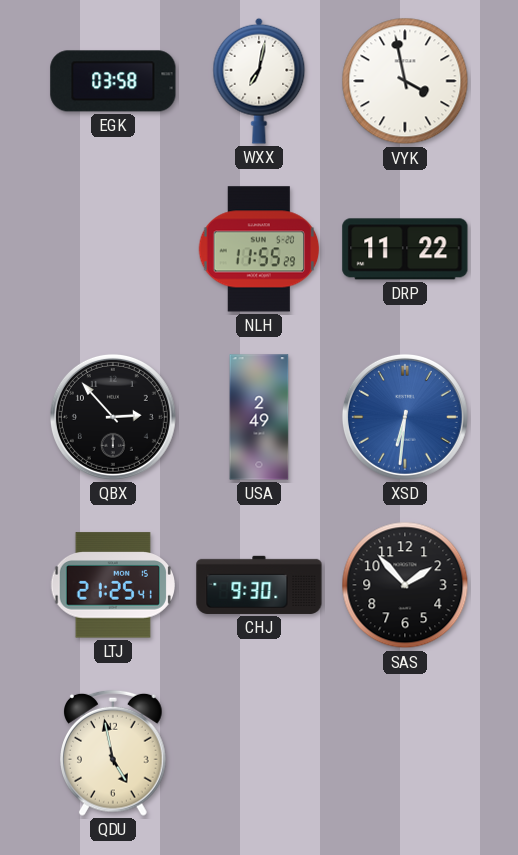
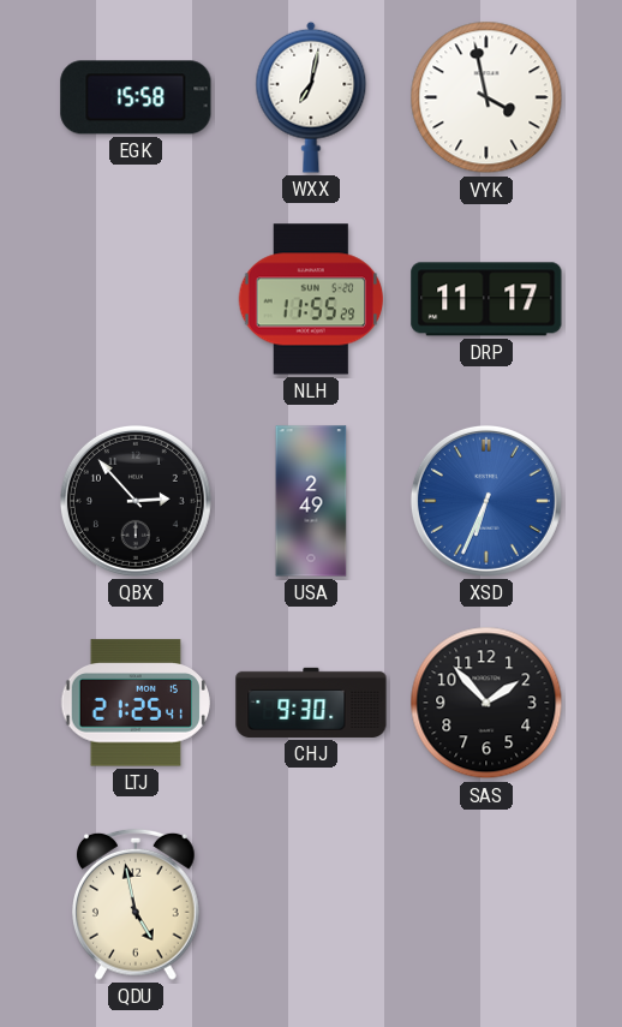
EGK: 03:58 -> 15:58
DRP: 11:22 -> 11:17
XSD: 6:31 -> 6:34
